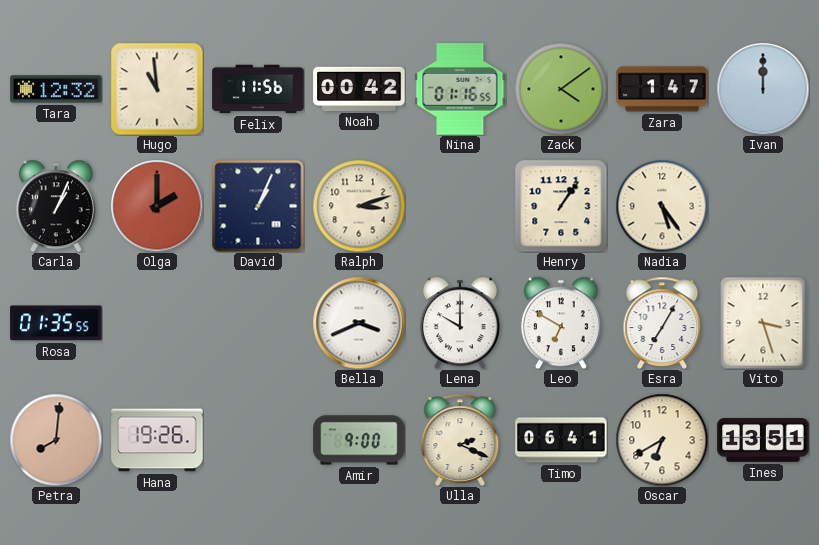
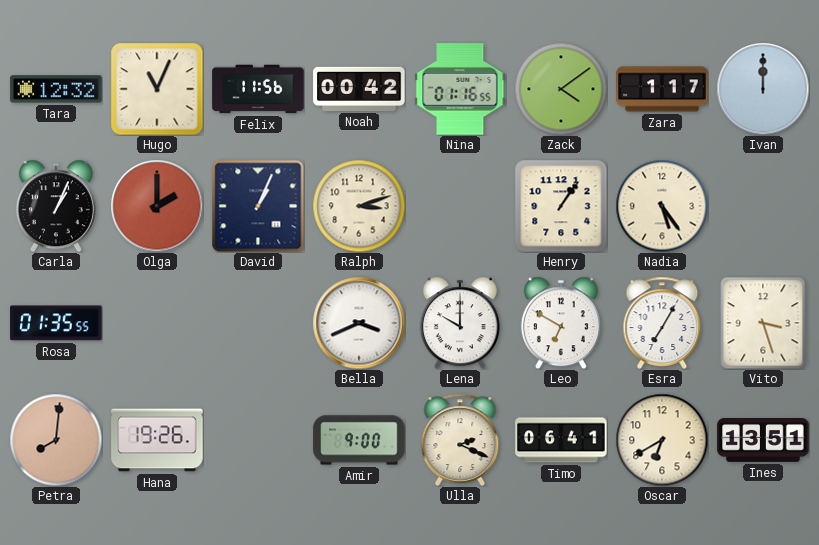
Hugo: 10:59 -> 11:04
Zara: 1:47 -> 1:17
